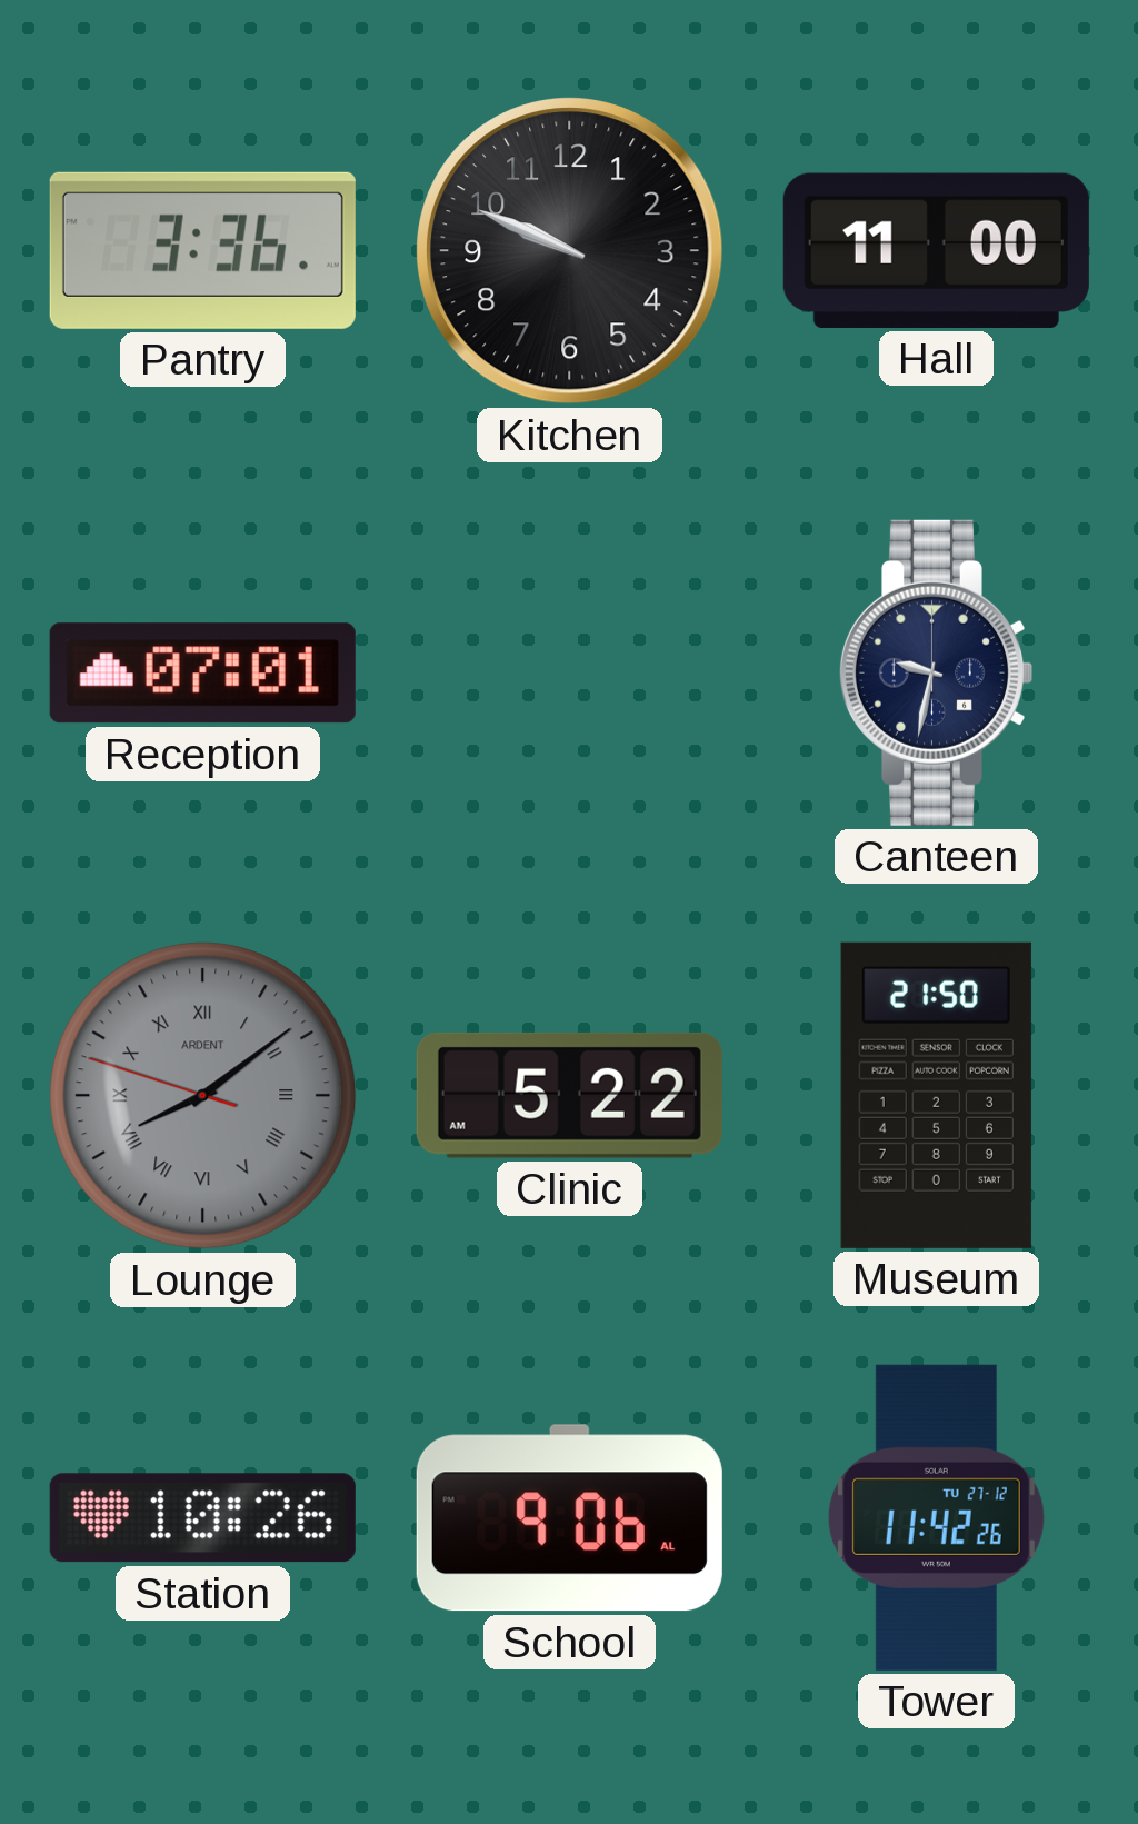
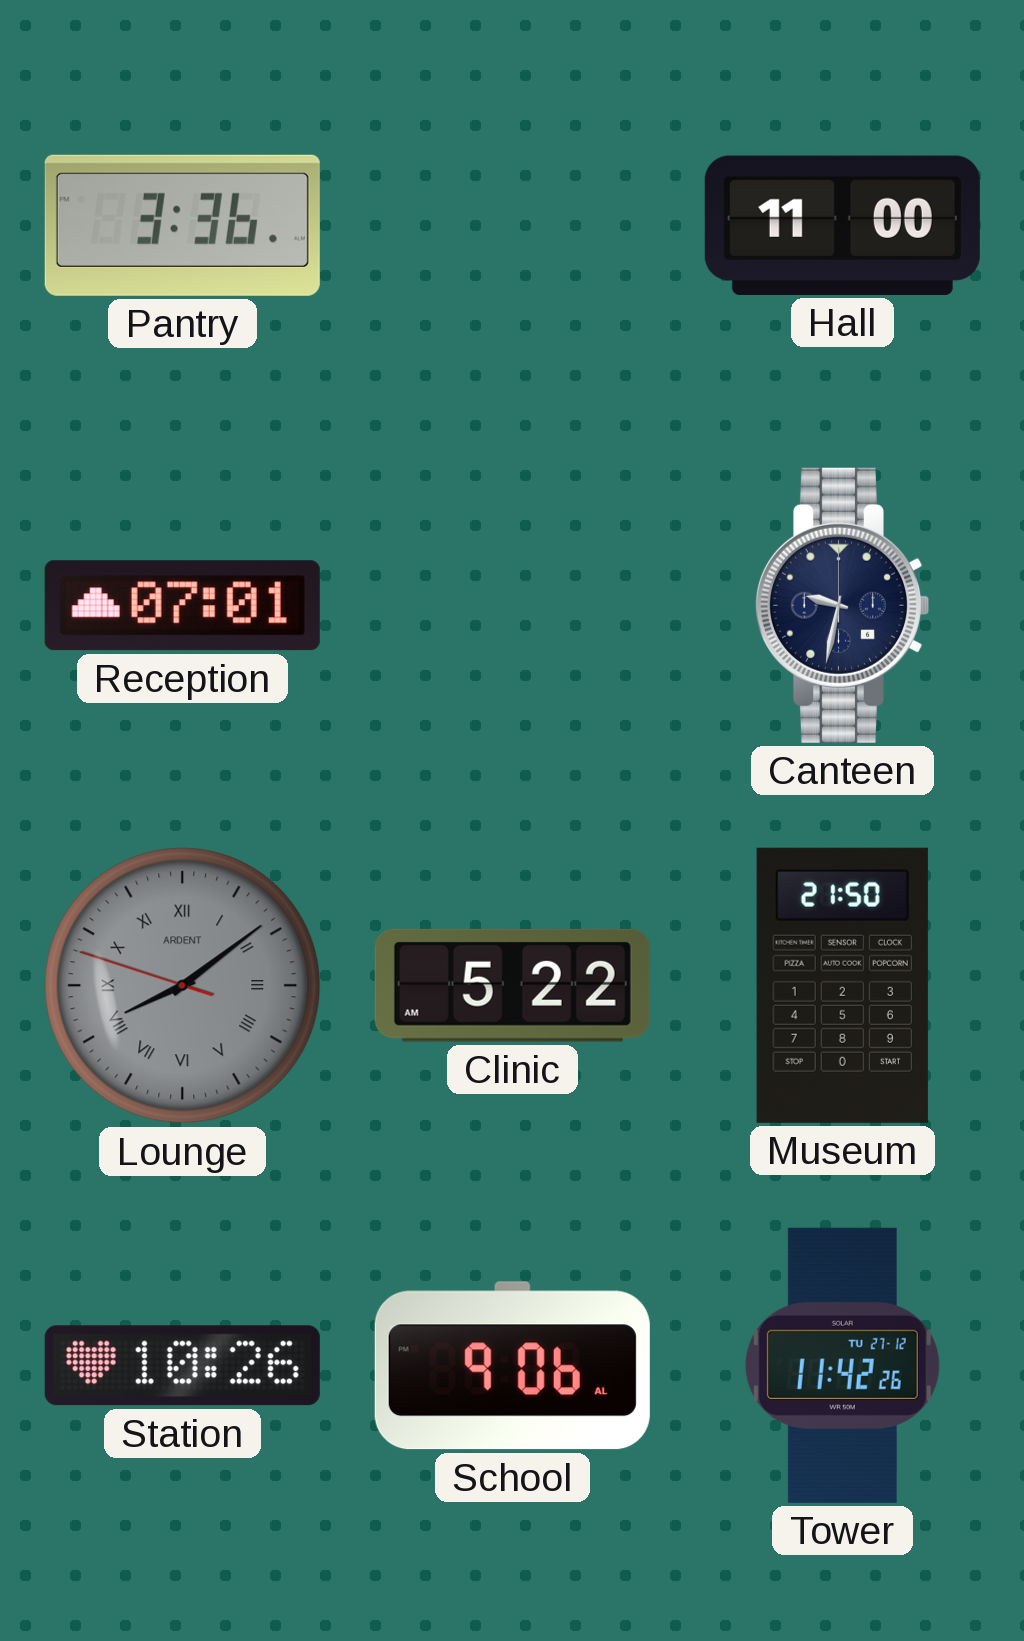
Kitchen: 9:49 -> none
